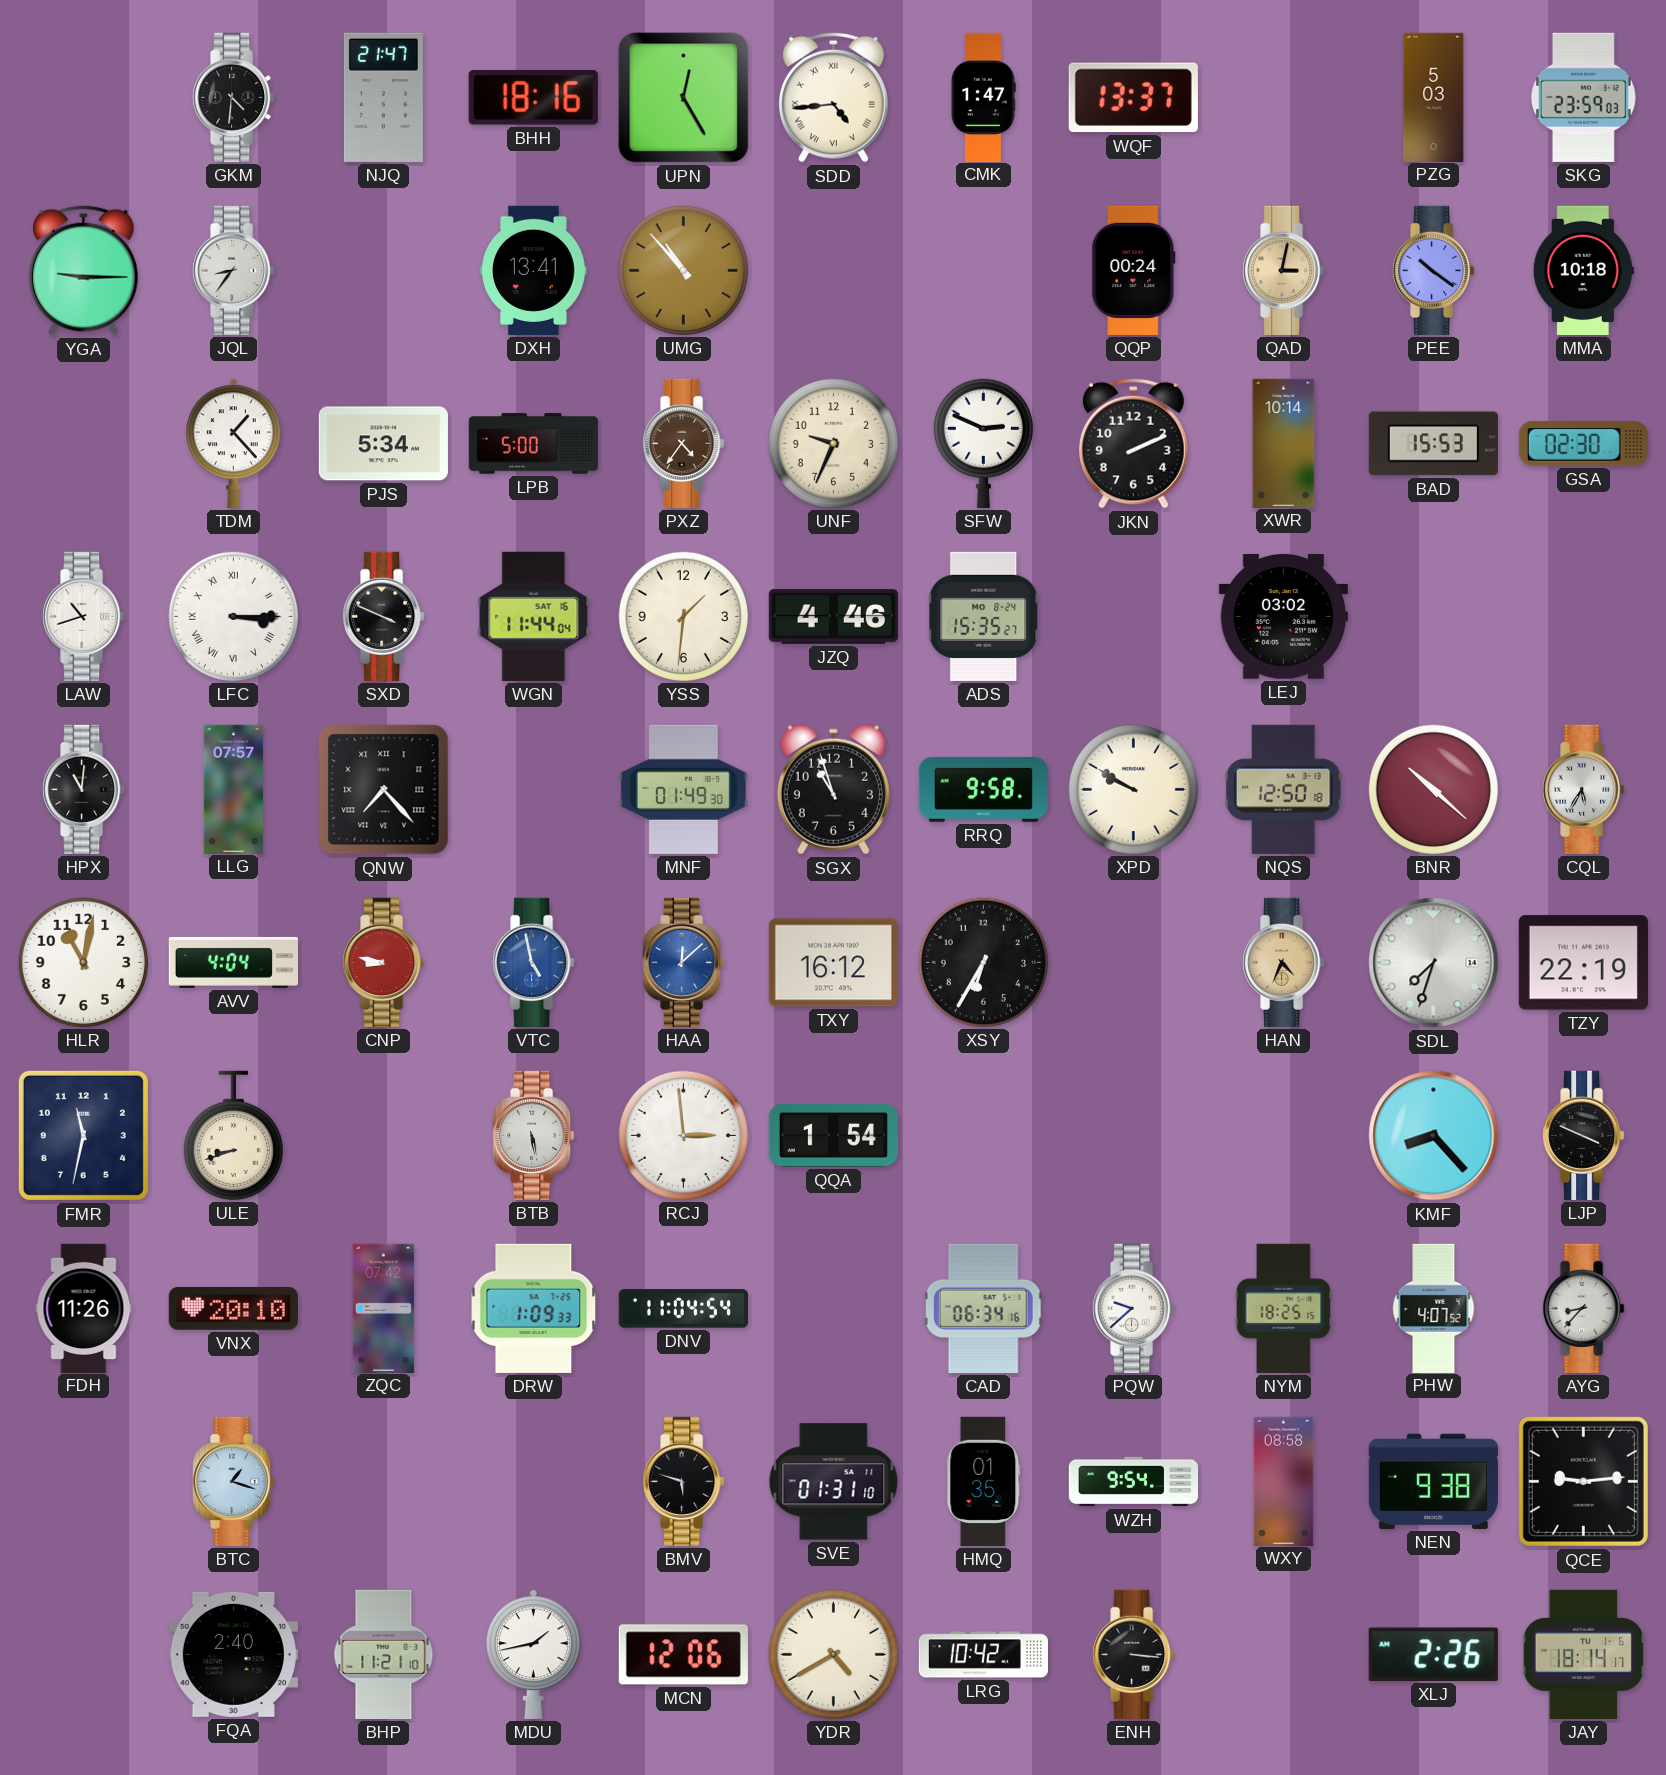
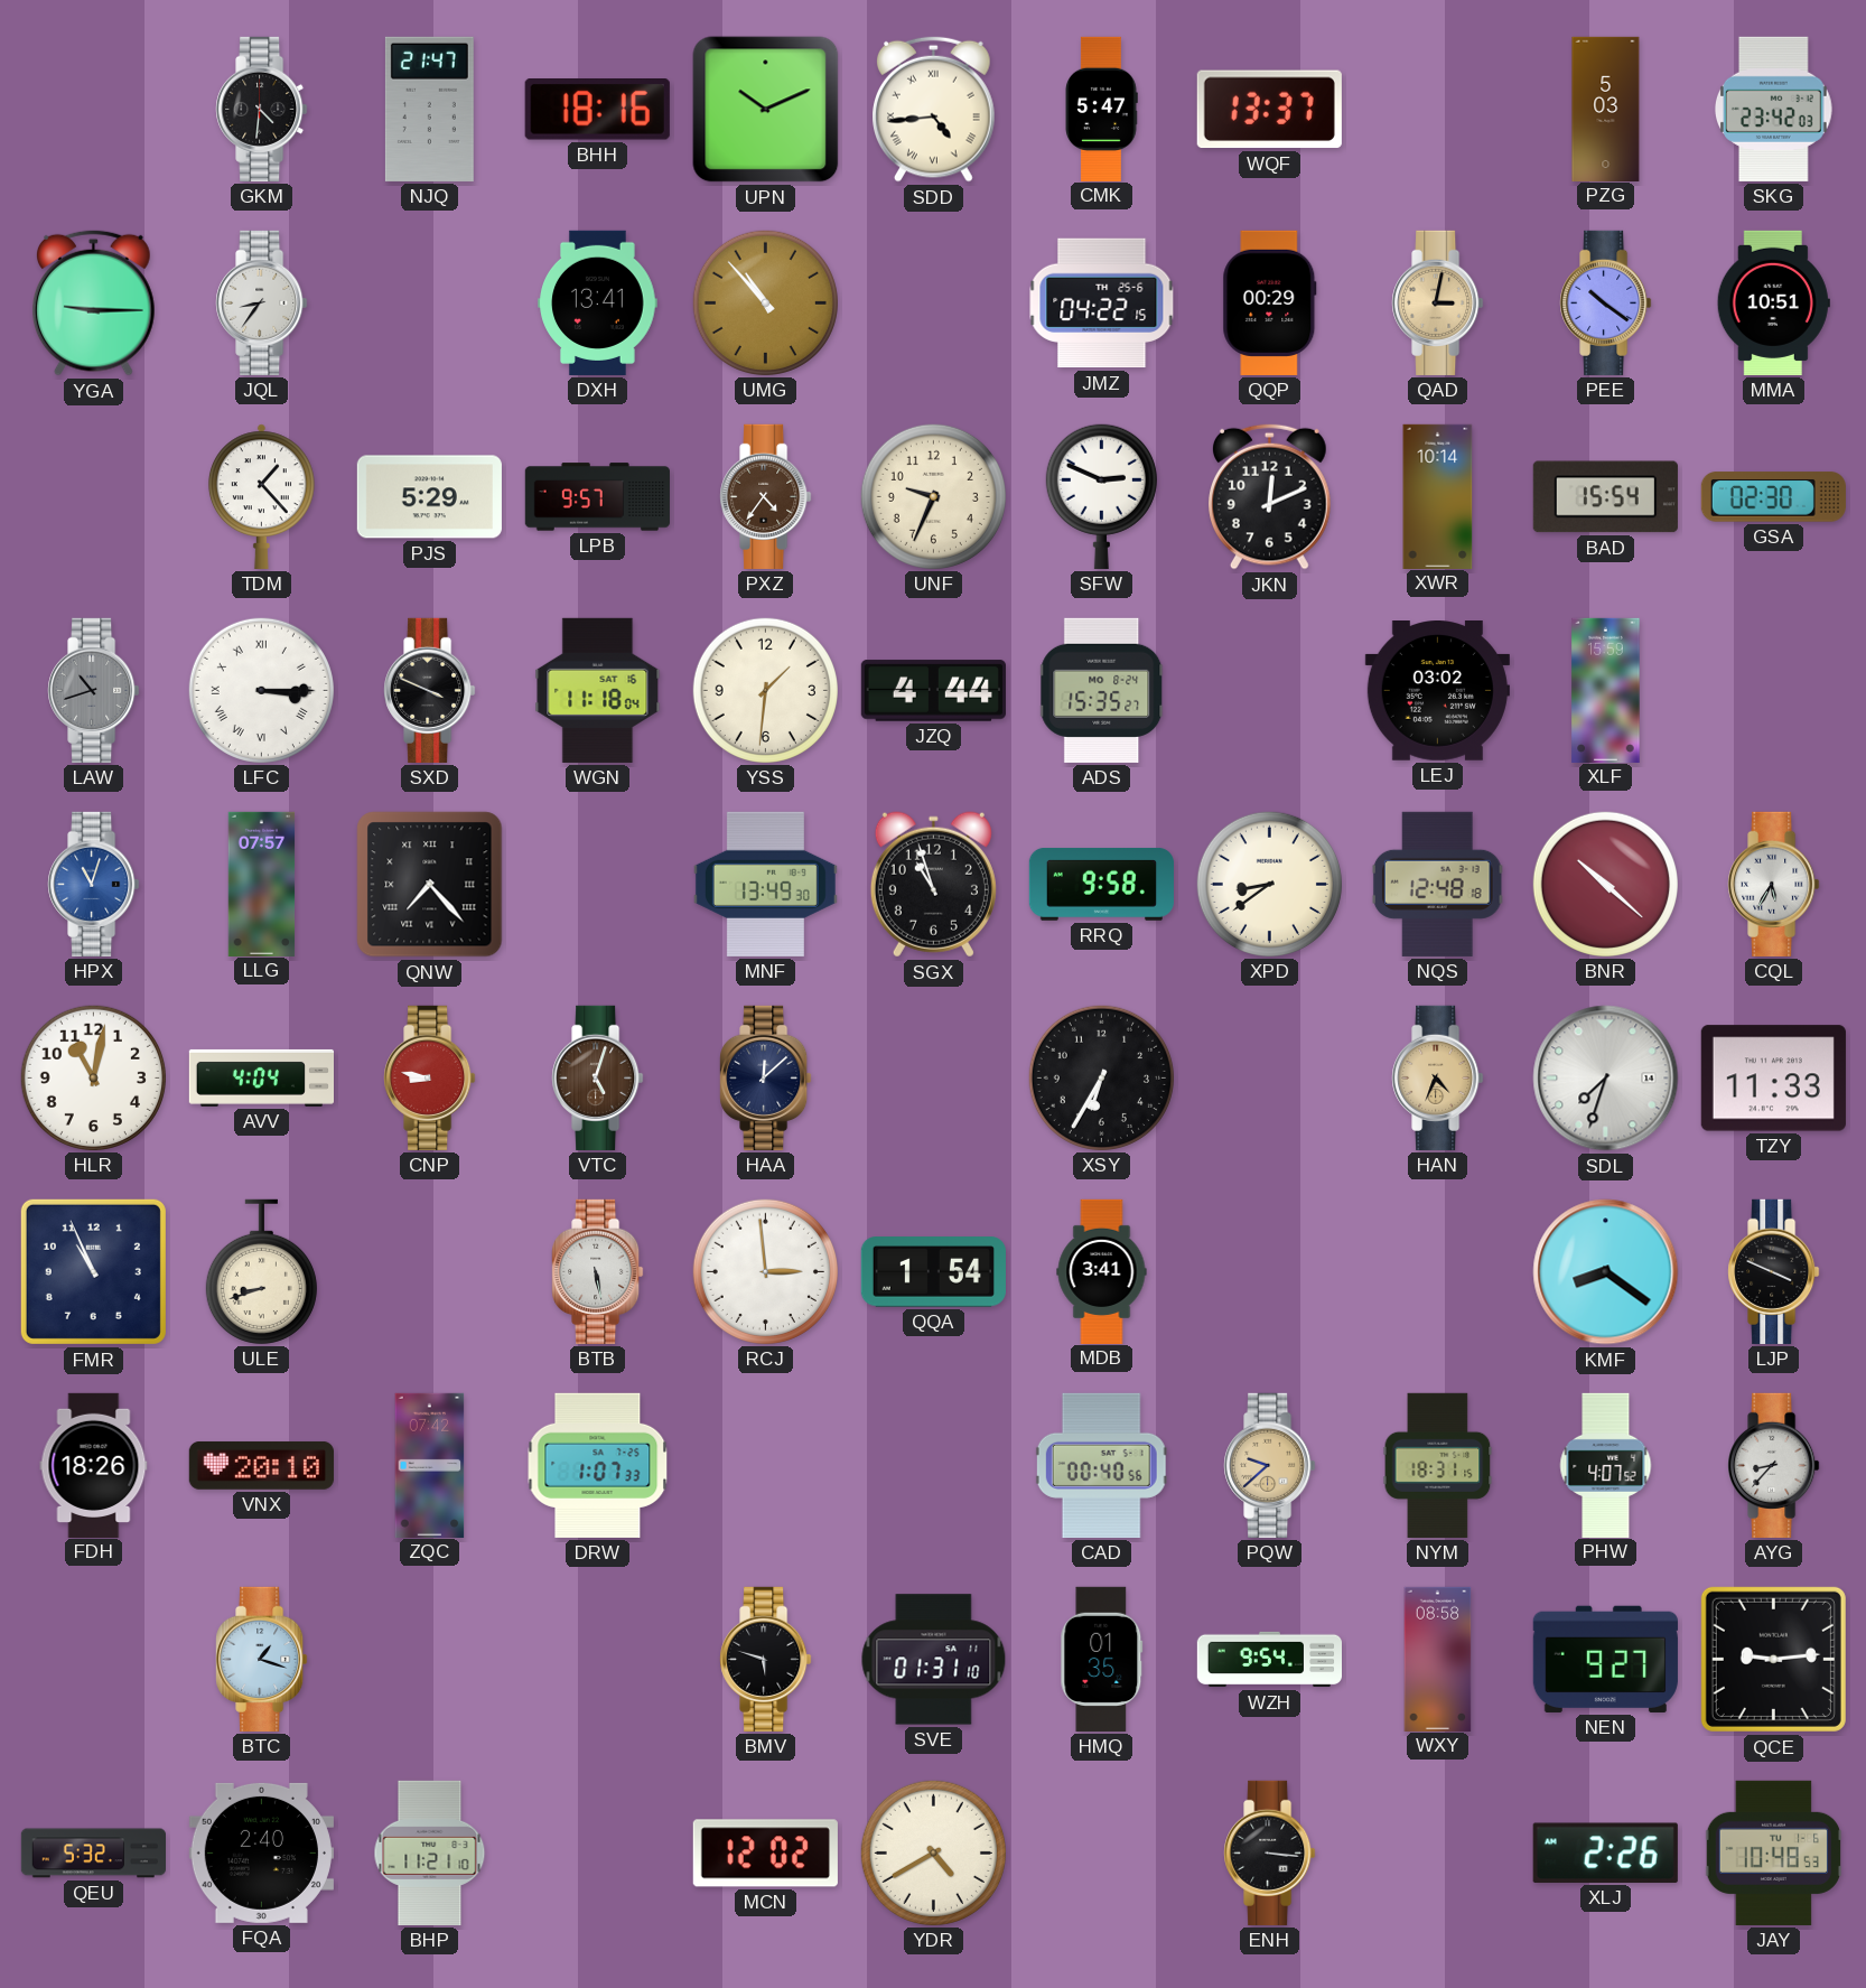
UPN: 12:25 -> 10:11
CMK: 1:47 -> 5:47
SKG: 23:59 -> 23:42
JMZ: none -> 04:22
QQP: 00:24 -> 00:29
MMA: 10:18 -> 10:51
PJS: 5:34 -> 5:29
LPB: 5:00 -> 9:57
JKN: 2:11 -> 12:11
BAD: 15:53 -> 15:54
LAW dial: white -> grey
WGN: 11:44 -> 11:18
JZQ: 4:46 -> 4:44
XLF: none -> 15:59
HPX: 11:01 -> 11:03
HPX dial: black -> blue
MNF: 01:49 -> 13:49
XPD: 9:50 -> 8:39
NQS: 12:50 -> 12:48
VTC: 4:58 -> 5:03
VTC dial: blue -> brown
HAA dial: blue -> navy
TXY: 16:12 -> none
TZY: 22:19 -> 11:33
FMR: 11:32 -> 10:56
MDB: none -> 3:41
KMF: 8:23 -> 8:21
FDH: 11:26 -> 18:26
DRW: 1:09 -> 1:07
DNV: 11:04 -> none
CAD: 06:34 -> 00:40
PQW dial: white -> champagne
NYM: 18:25 -> 18:31
NEN: 9:38 -> 9:27
QEU: none -> 5:32
MDU: 1:43 -> none
MCN: 12:06 -> 12:02
LRG: 10:42 -> none
JAY: 18:14 -> 10:48
